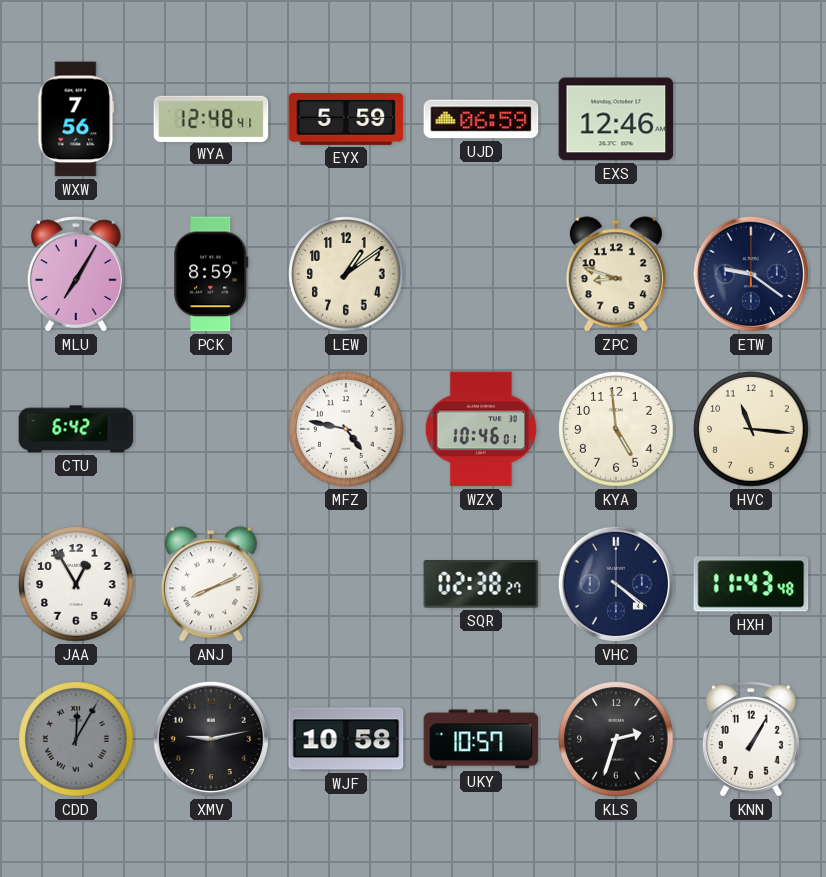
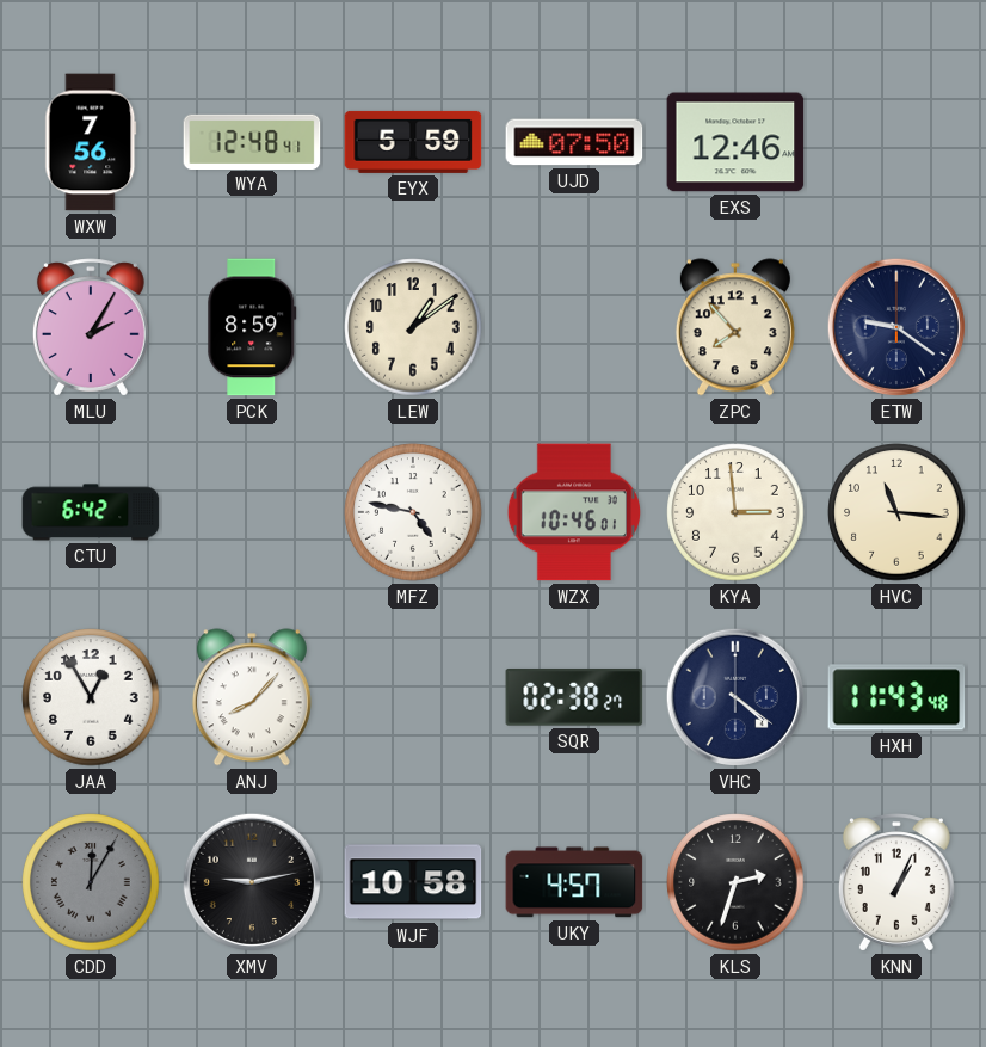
UJD: 06:59 -> 07:50
MLU: 7:05 -> 2:05
ZPC: 8:48 -> 7:53
KYA: 4:59 -> 2:59
ANJ: 8:11 -> 8:07
UKY: 10:57 -> 4:57
KNN: 1:05 -> 1:04
